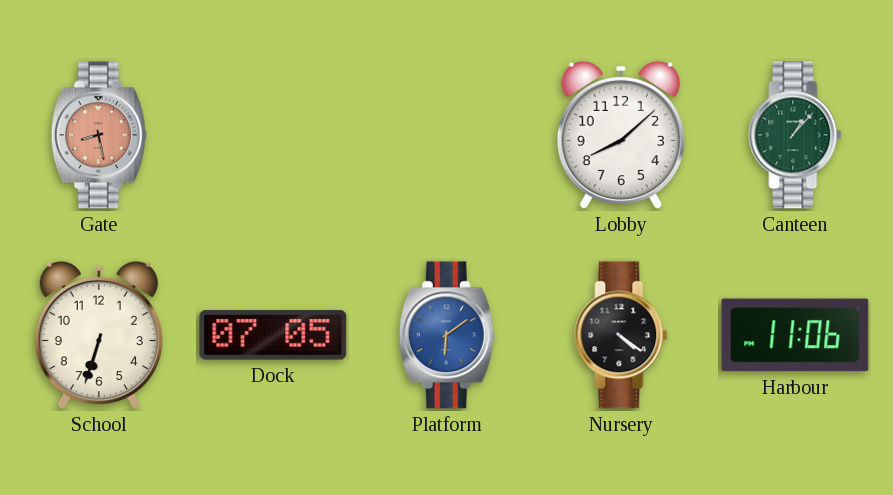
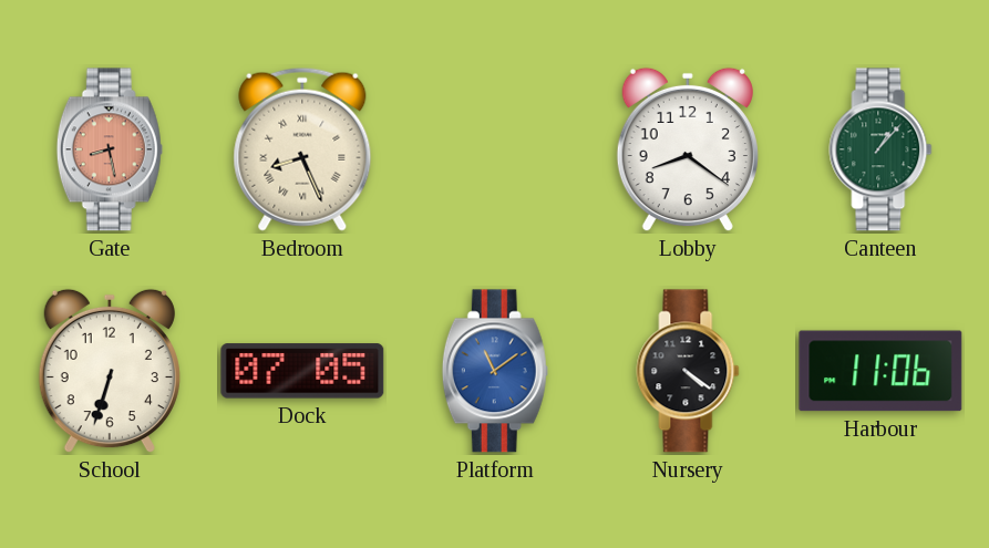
Bedroom: none -> 8:26
Lobby: 8:08 -> 8:21
Platform: 6:09 -> 11:09
